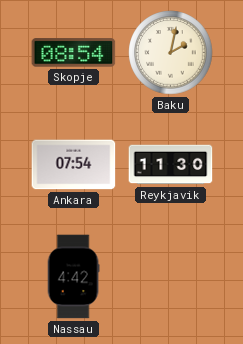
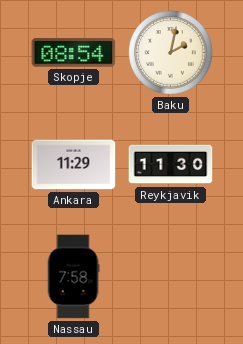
Ankara: 07:54 -> 11:29
Nassau: 4:42 -> 7:58
